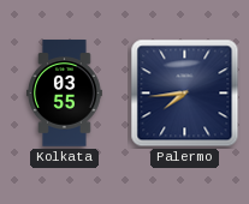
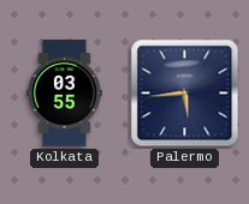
Palermo: 7:44 -> 5:44
